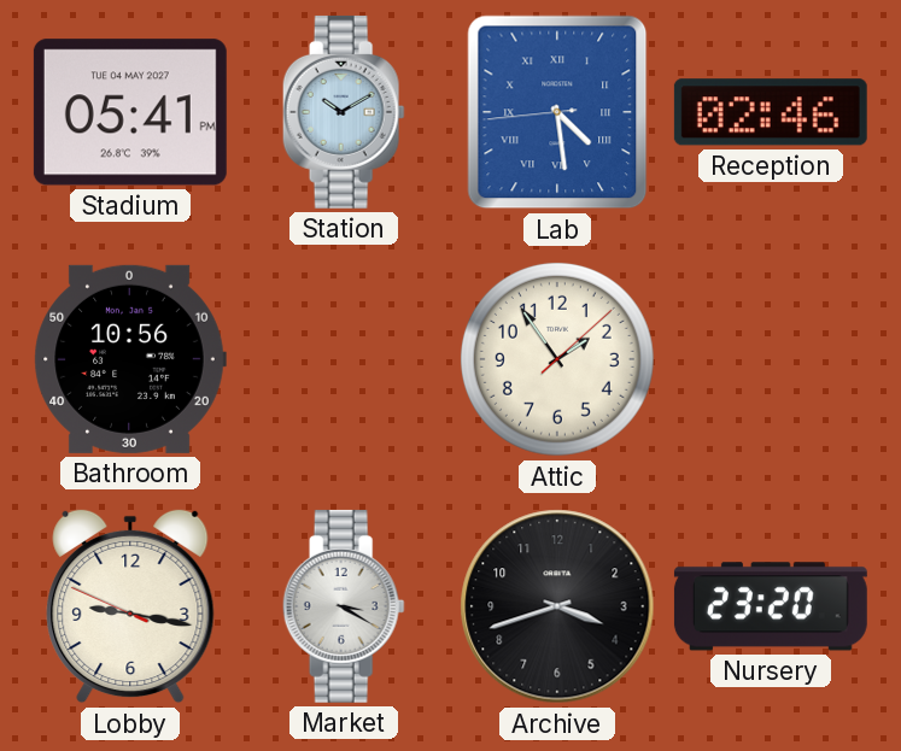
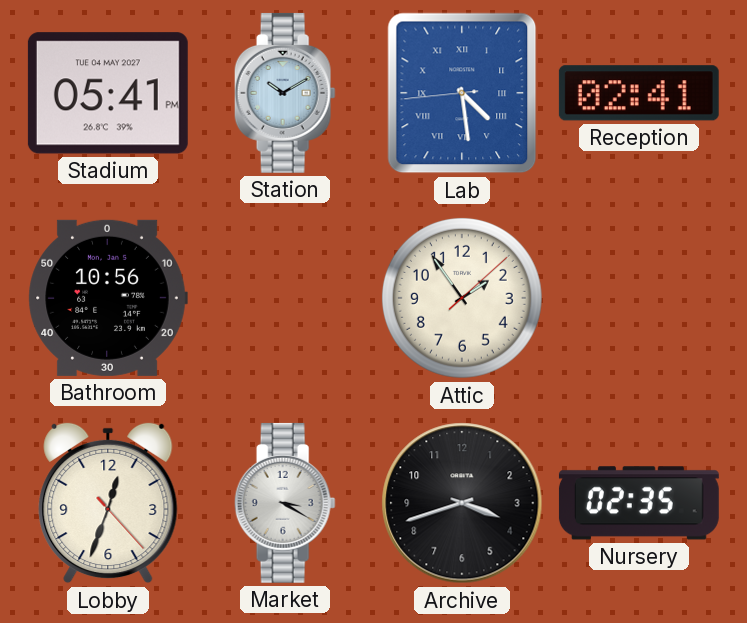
Reception: 02:46 -> 02:41
Lobby: 9:16 -> 12:33
Nursery: 23:20 -> 02:35
